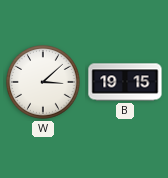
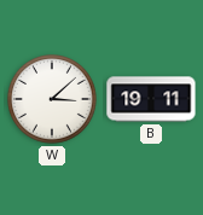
B: 19:15 -> 19:11
